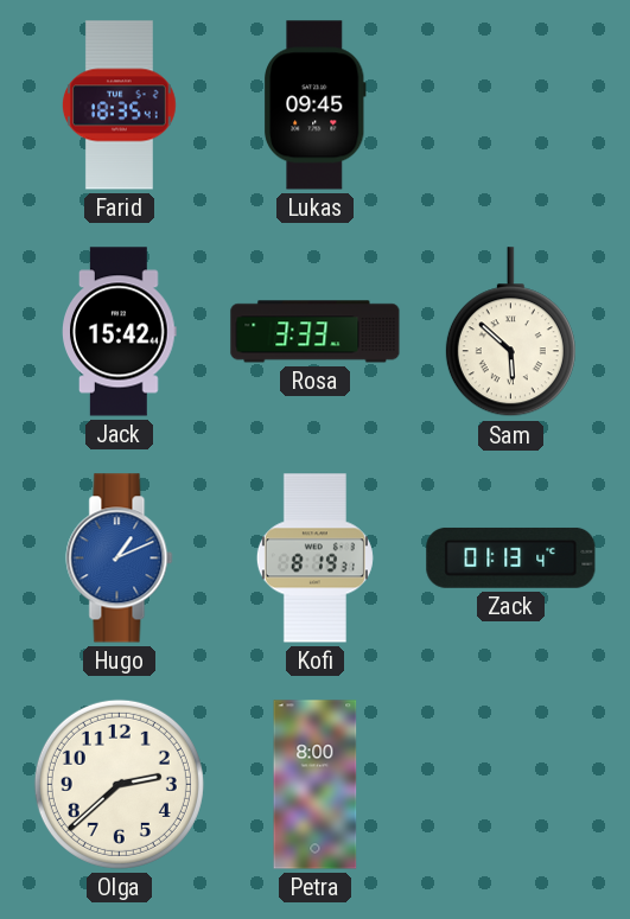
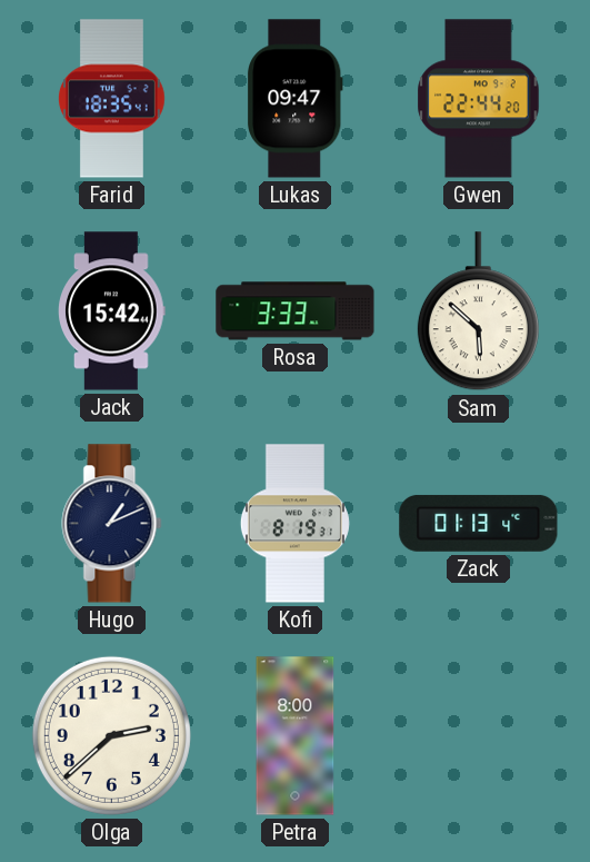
Lukas: 09:45 -> 09:47
Gwen: none -> 22:44
Hugo dial: blue -> navy
